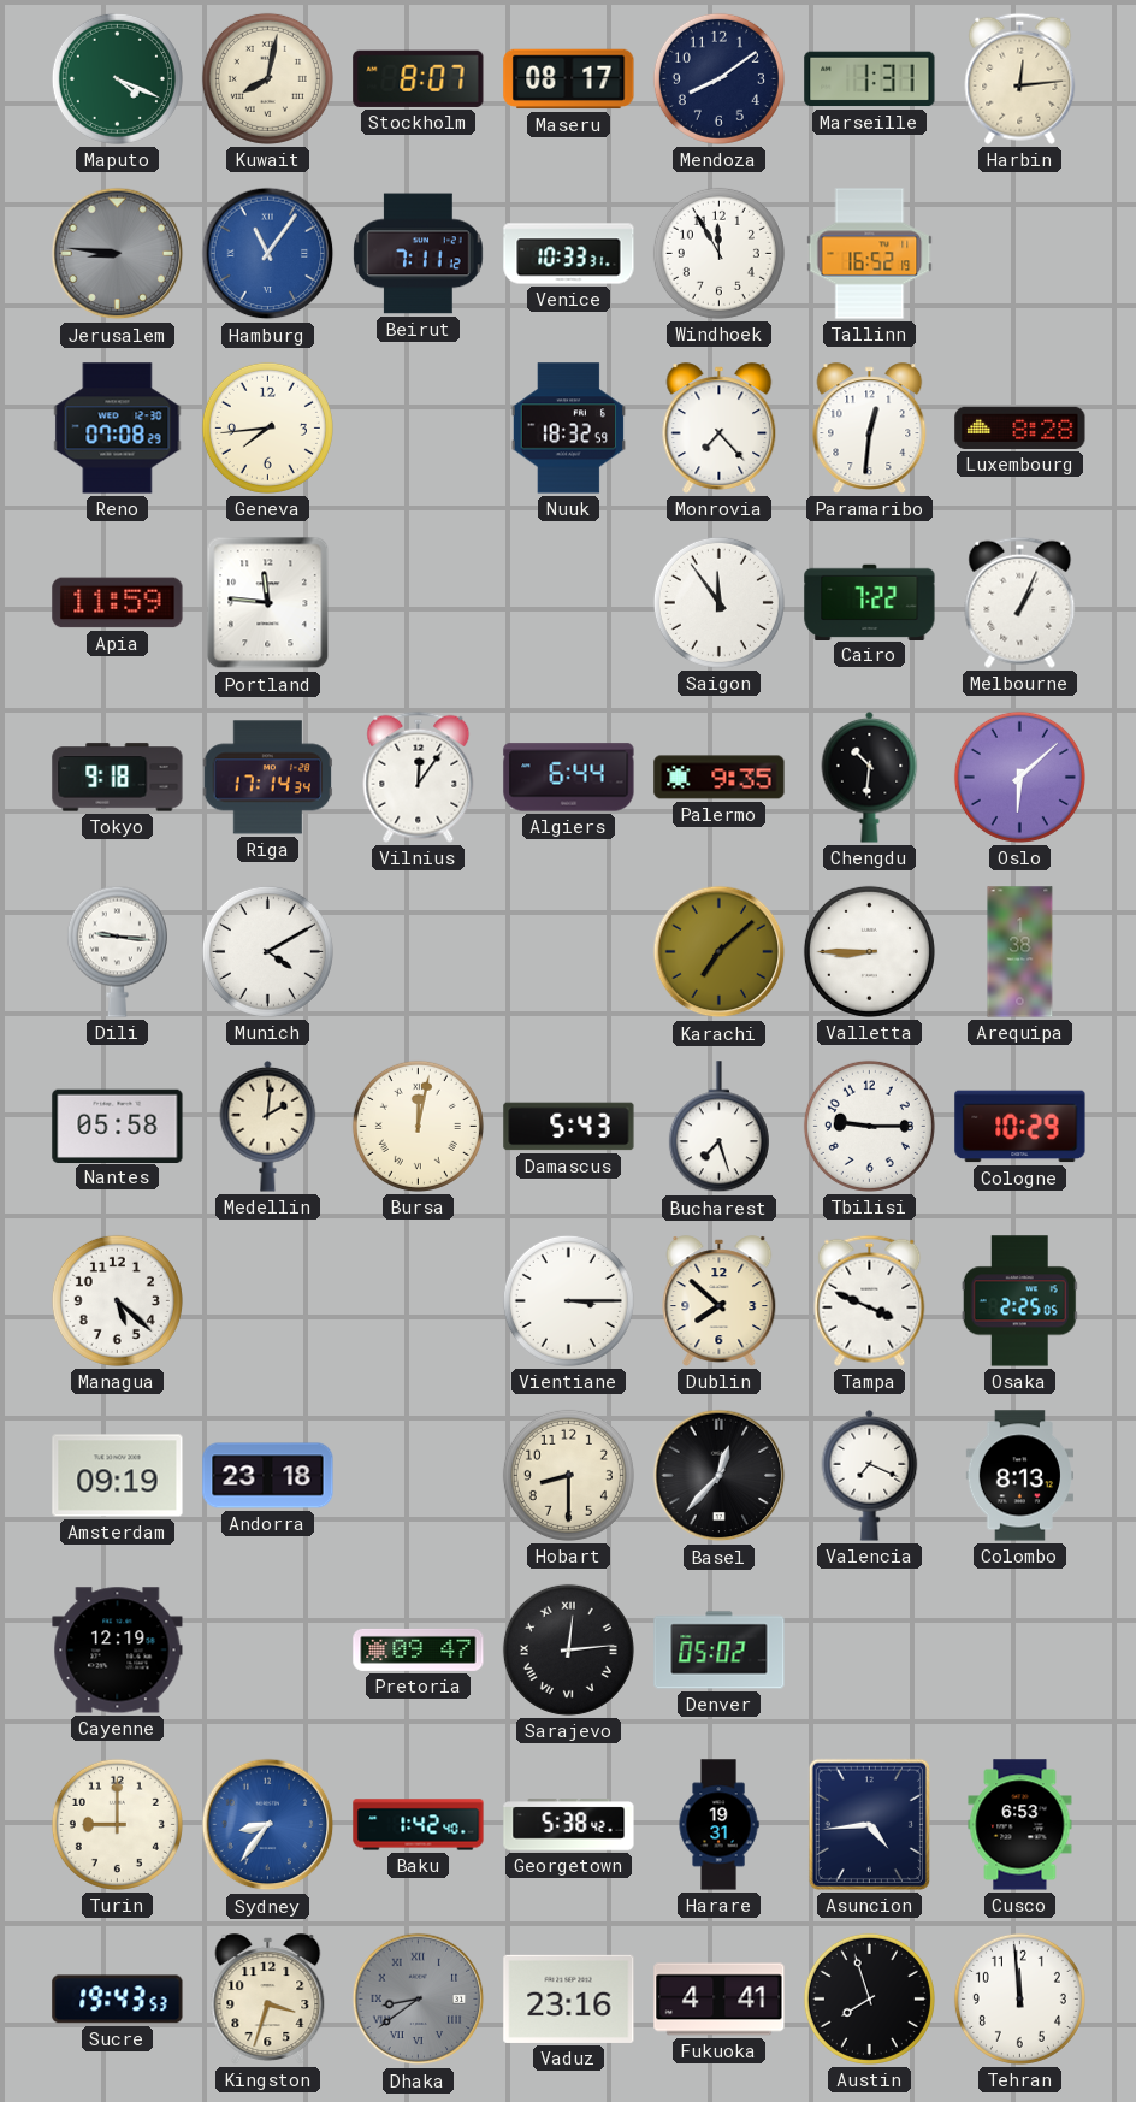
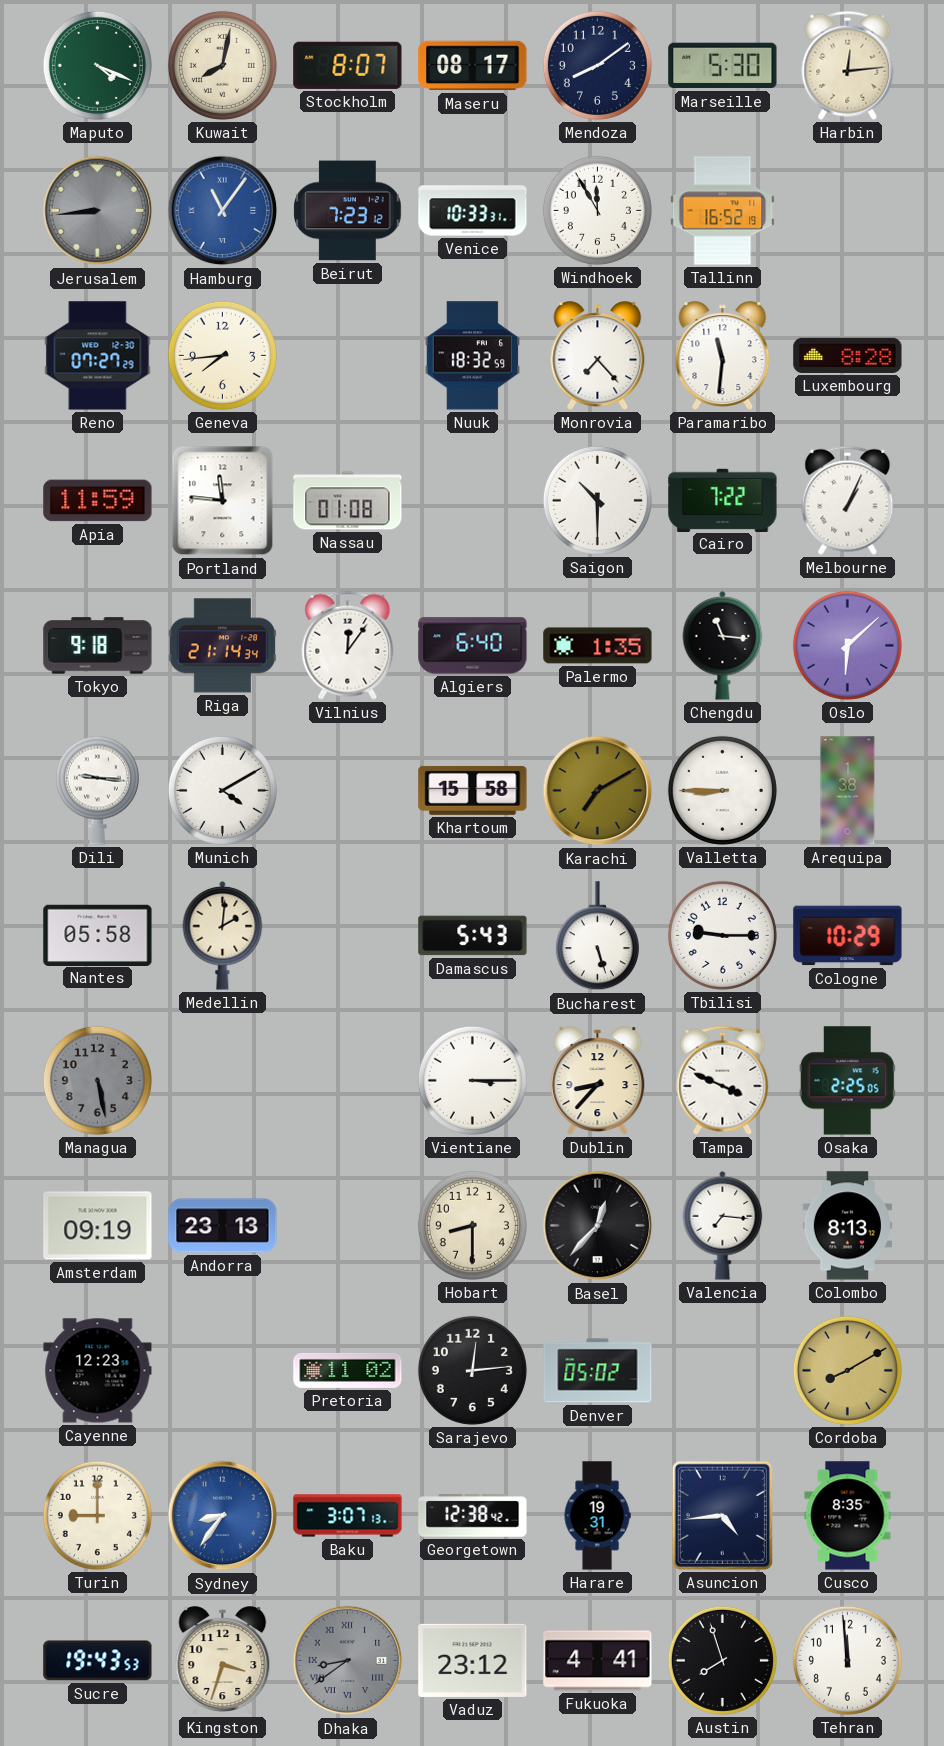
Marseille: 1:31 -> 5:30
Jerusalem: 8:46 -> 8:44
Beirut: 7:11 -> 7:23
Reno: 07:08 -> 07:27
Paramaribo: 12:31 -> 11:31
Nassau: none -> 01:08
Saigon: 11:54 -> 10:30
Riga: 17:14 -> 21:14
Algiers: 6:44 -> 6:40
Palermo: 9:35 -> 1:35
Chengdu: 10:31 -> 11:16
Khartoum: none -> 15:58
Karachi: 7:08 -> 7:10
Bursa: 12:02 -> none
Bucharest: 7:27 -> 5:27
Managua: 5:22 -> 5:28
Managua dial: white -> grey
Dublin: 7:52 -> 8:37
Andorra: 23:18 -> 23:13
Valencia: 7:19 -> 7:16
Cayenne: 12:19 -> 12:23
Pretoria: 09:47 -> 11:02
Sarajevo numerals: Roman -> Arabic
Cordoba: none -> 8:10
Baku: 1:42 -> 3:07
Georgetown: 5:38 -> 12:38
Cusco: 6:53 -> 8:35
Vaduz: 23:16 -> 23:12
